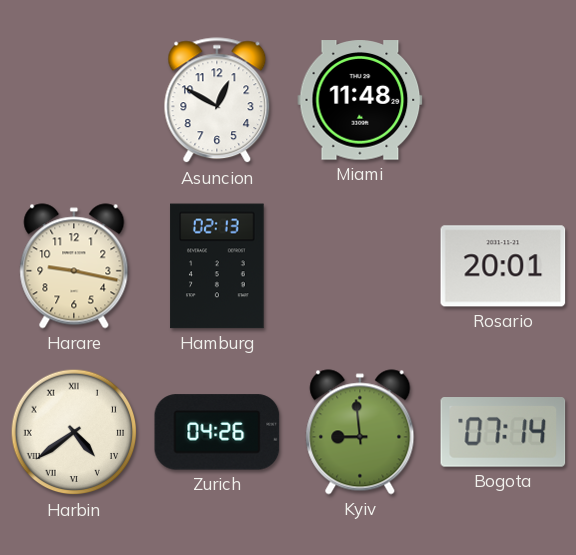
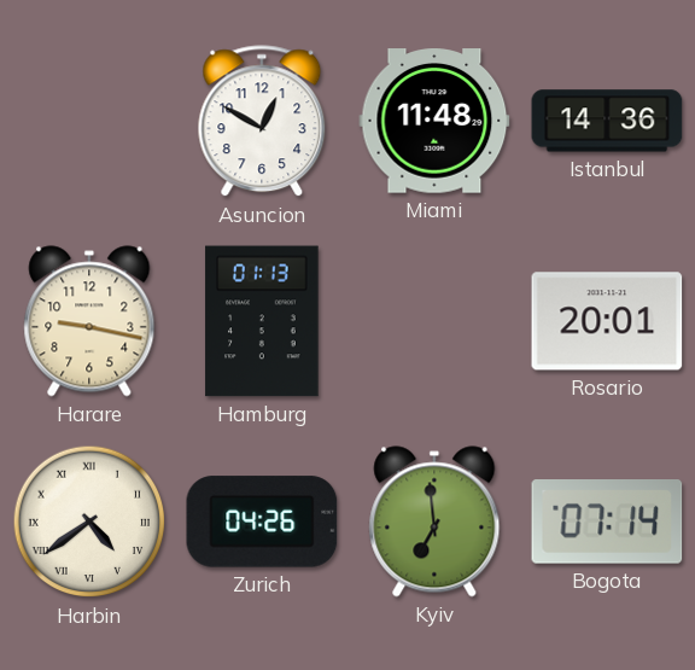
Istanbul: none -> 14:36
Hamburg: 02:13 -> 01:13
Kyiv: 8:59 -> 6:59
